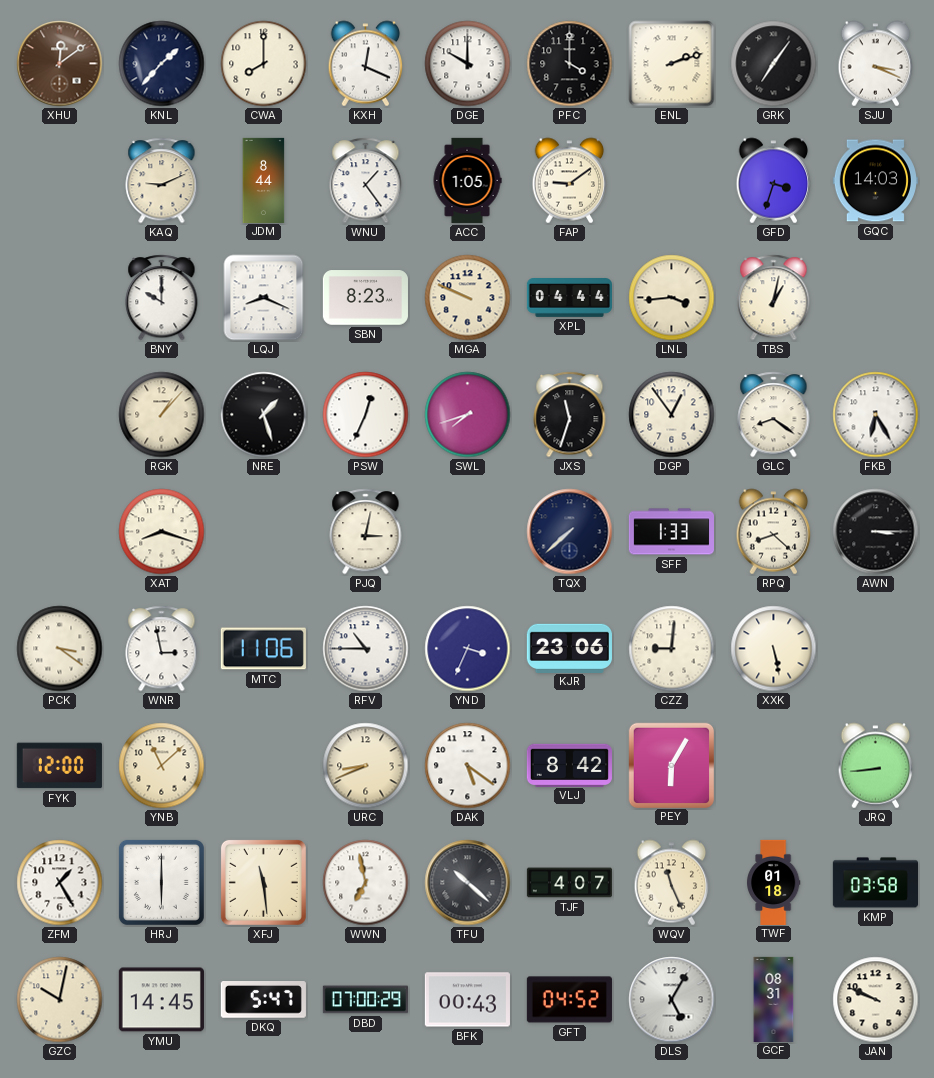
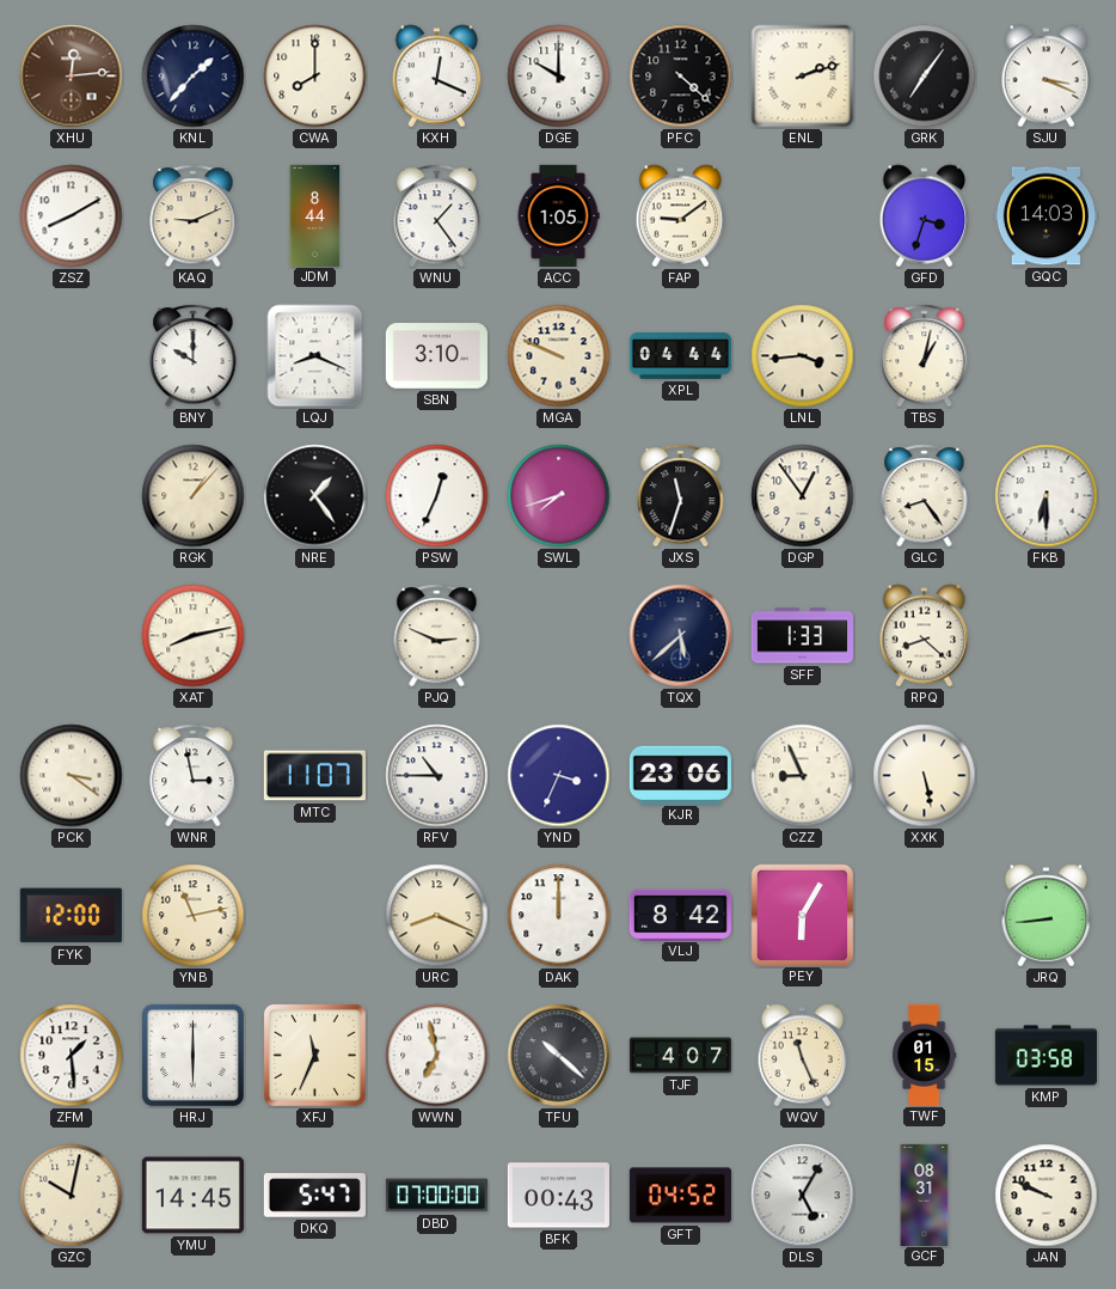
XHU: 12:09 -> 12:14
PFC: 4:00 -> 4:22
ZSZ: none -> 8:10
SBN: 8:23 -> 3:10
NRE: 1:27 -> 1:24
GLC: 8:21 -> 8:24
FKB: 6:25 -> 6:30
XAT: 8:18 -> 8:13
PJQ: 3:02 -> 2:49
TQX: 7:38 -> 5:38
AWN: 3:15 -> none
MTC: 11:06 -> 11:07
CZZ: 9:01 -> 8:56
YNB: 11:08 -> 11:13
URC: 8:41 -> 8:19
DAK: 5:21 -> 12:00
ZFM: 1:25 -> 1:29
XFJ: 11:29 -> 11:34
TWF: 01:18 -> 01:15
DBD: 07:00:29 -> 07:00:00
